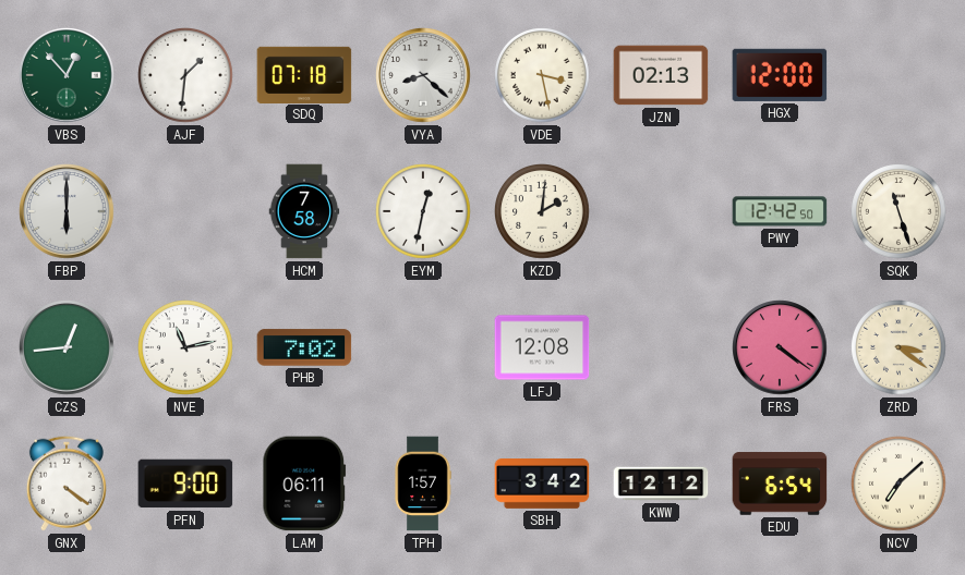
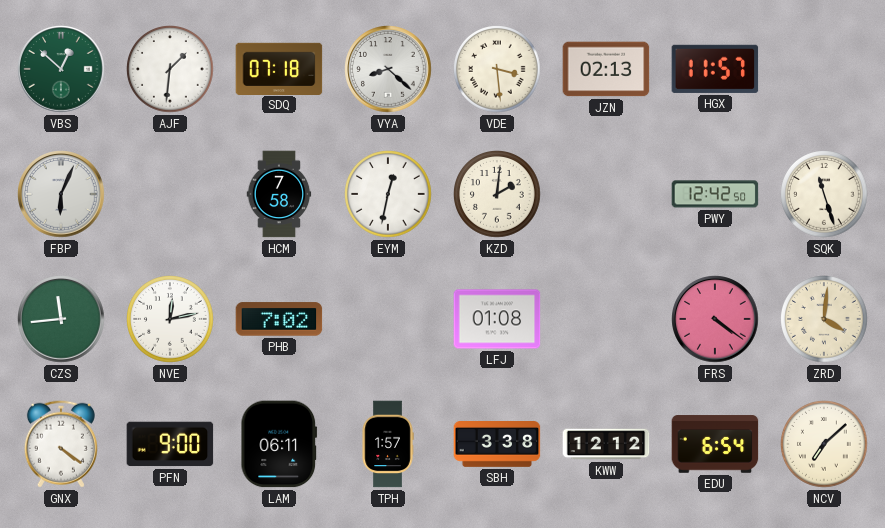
VBS: 12:53 -> 12:52
VDE: 3:28 -> 3:29
HGX: 12:00 -> 11:57
FBP: 6:00 -> 6:04
CZS: 12:44 -> 11:44
NVE: 11:13 -> 12:13
LFJ: 12:08 -> 01:08
ZRD: 3:21 -> 4:01
SBH: 3:42 -> 3:38
